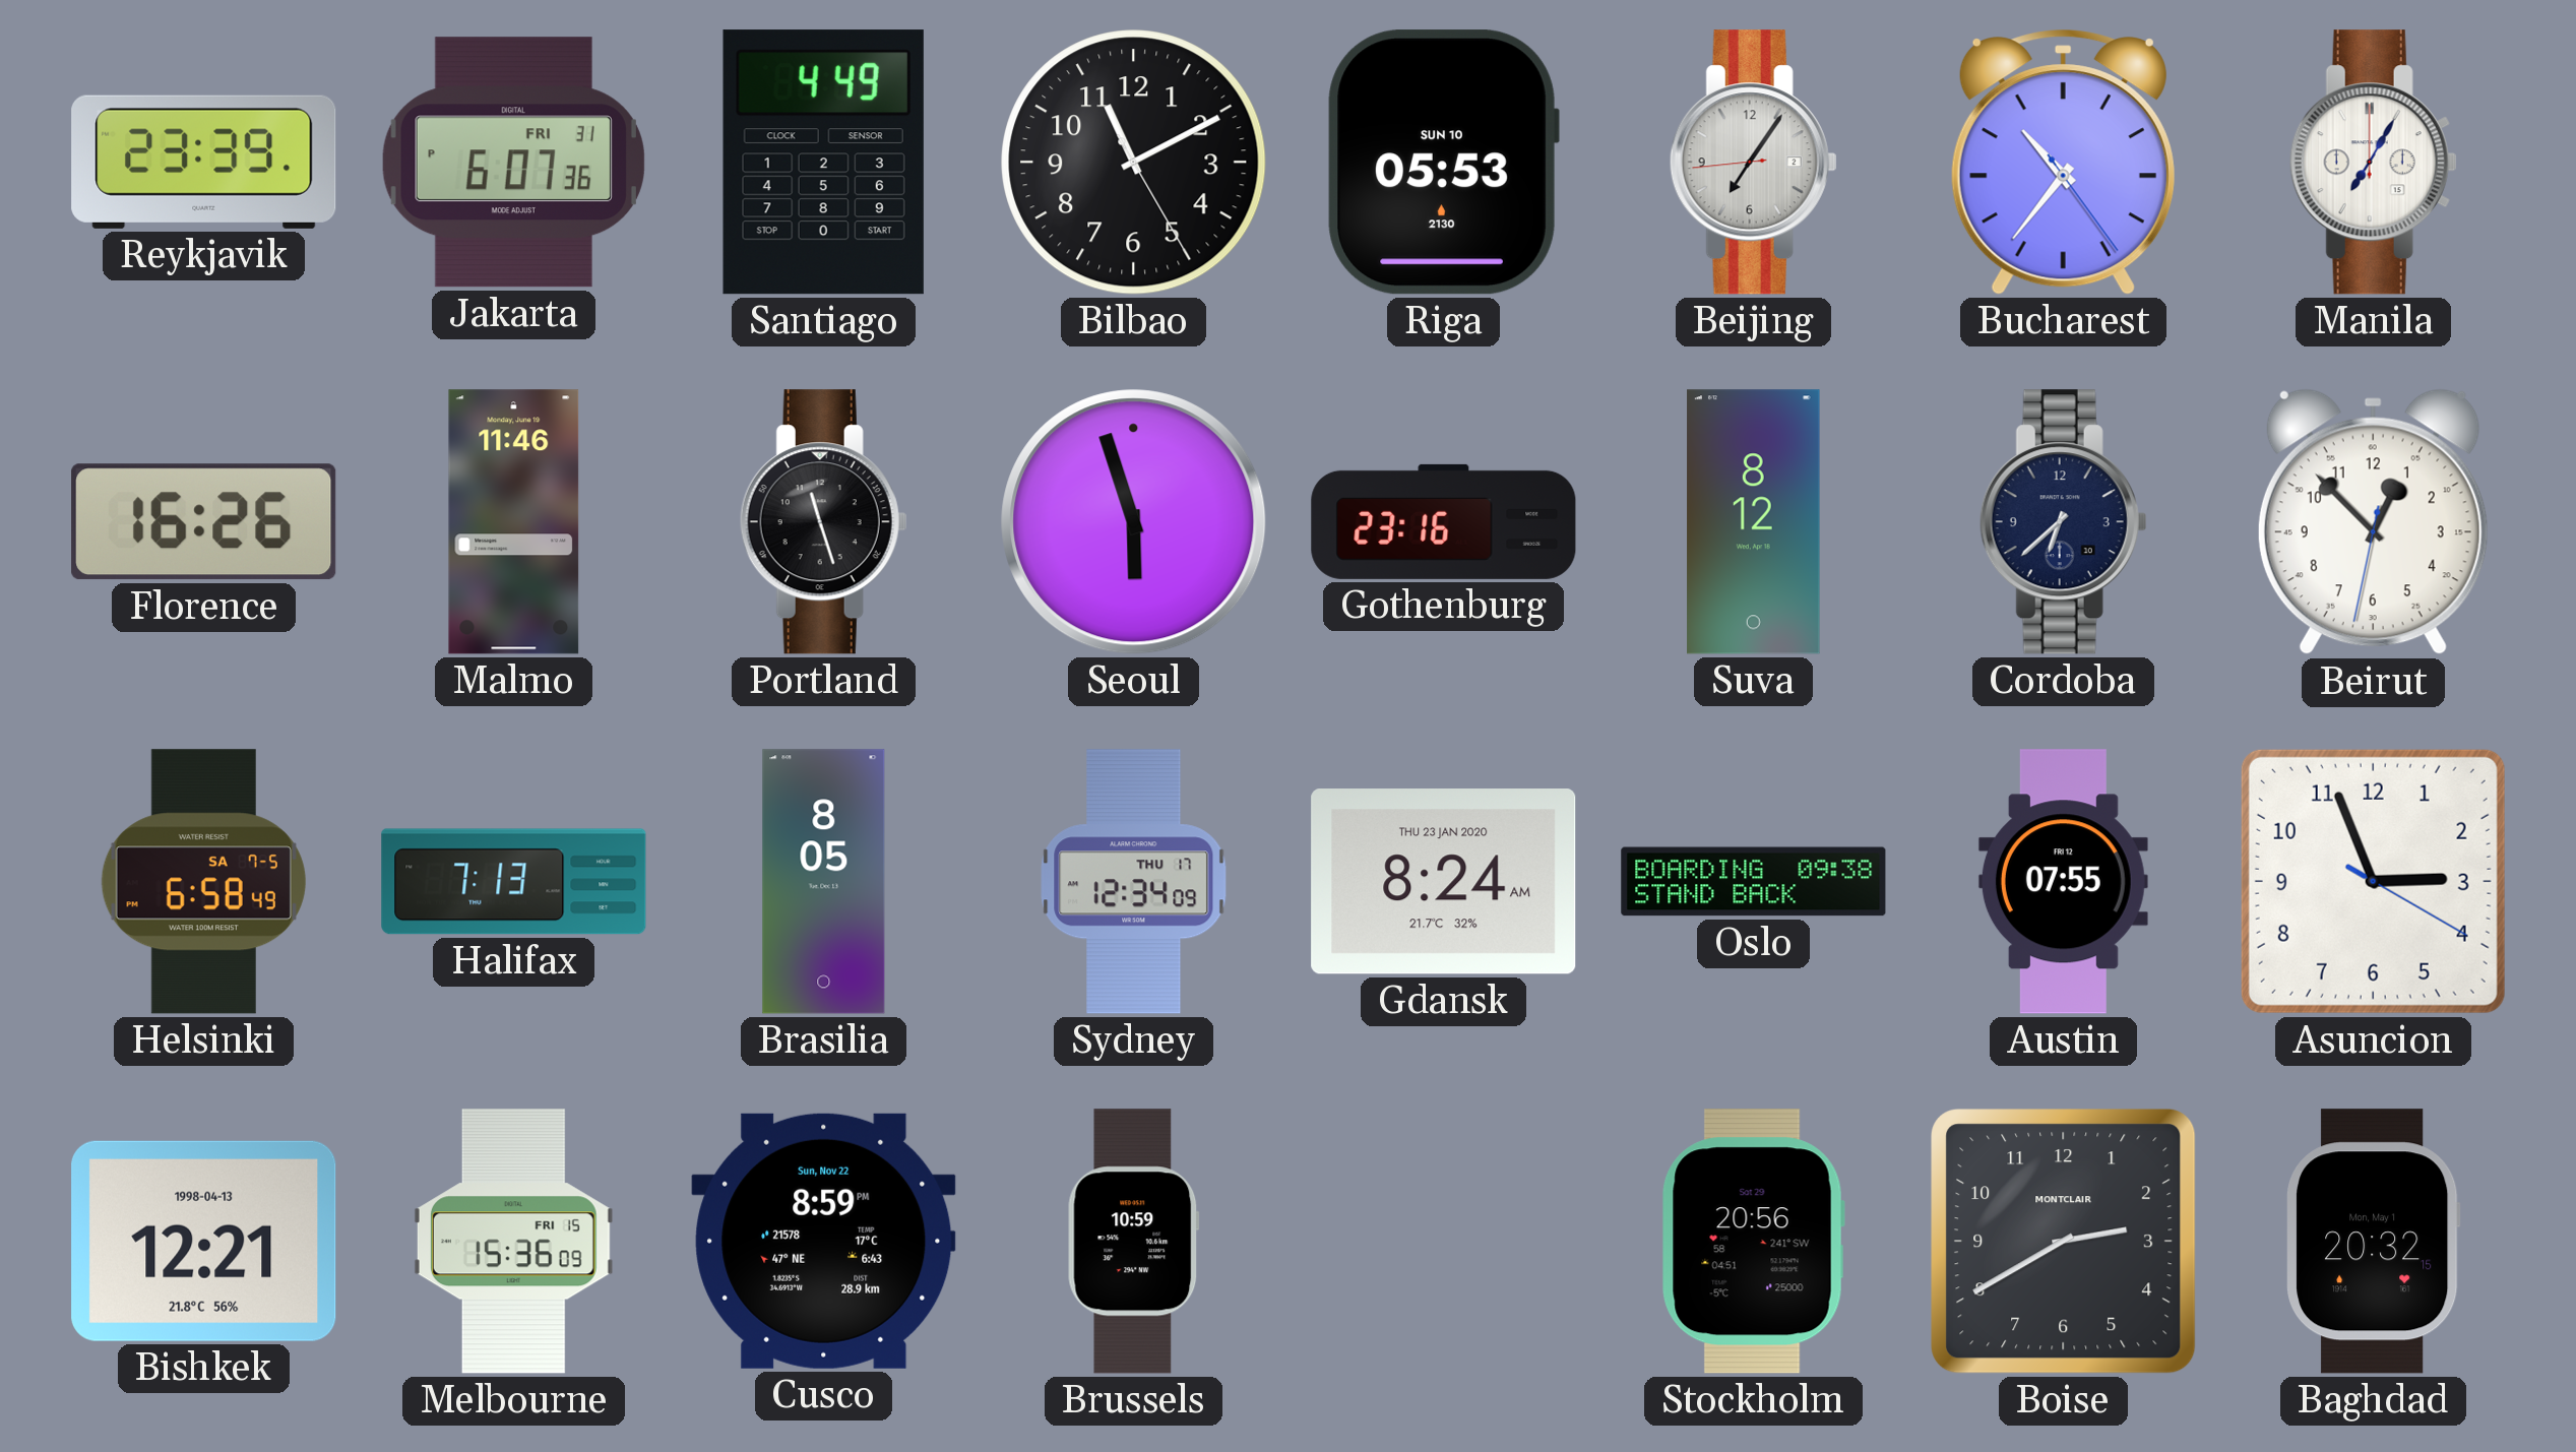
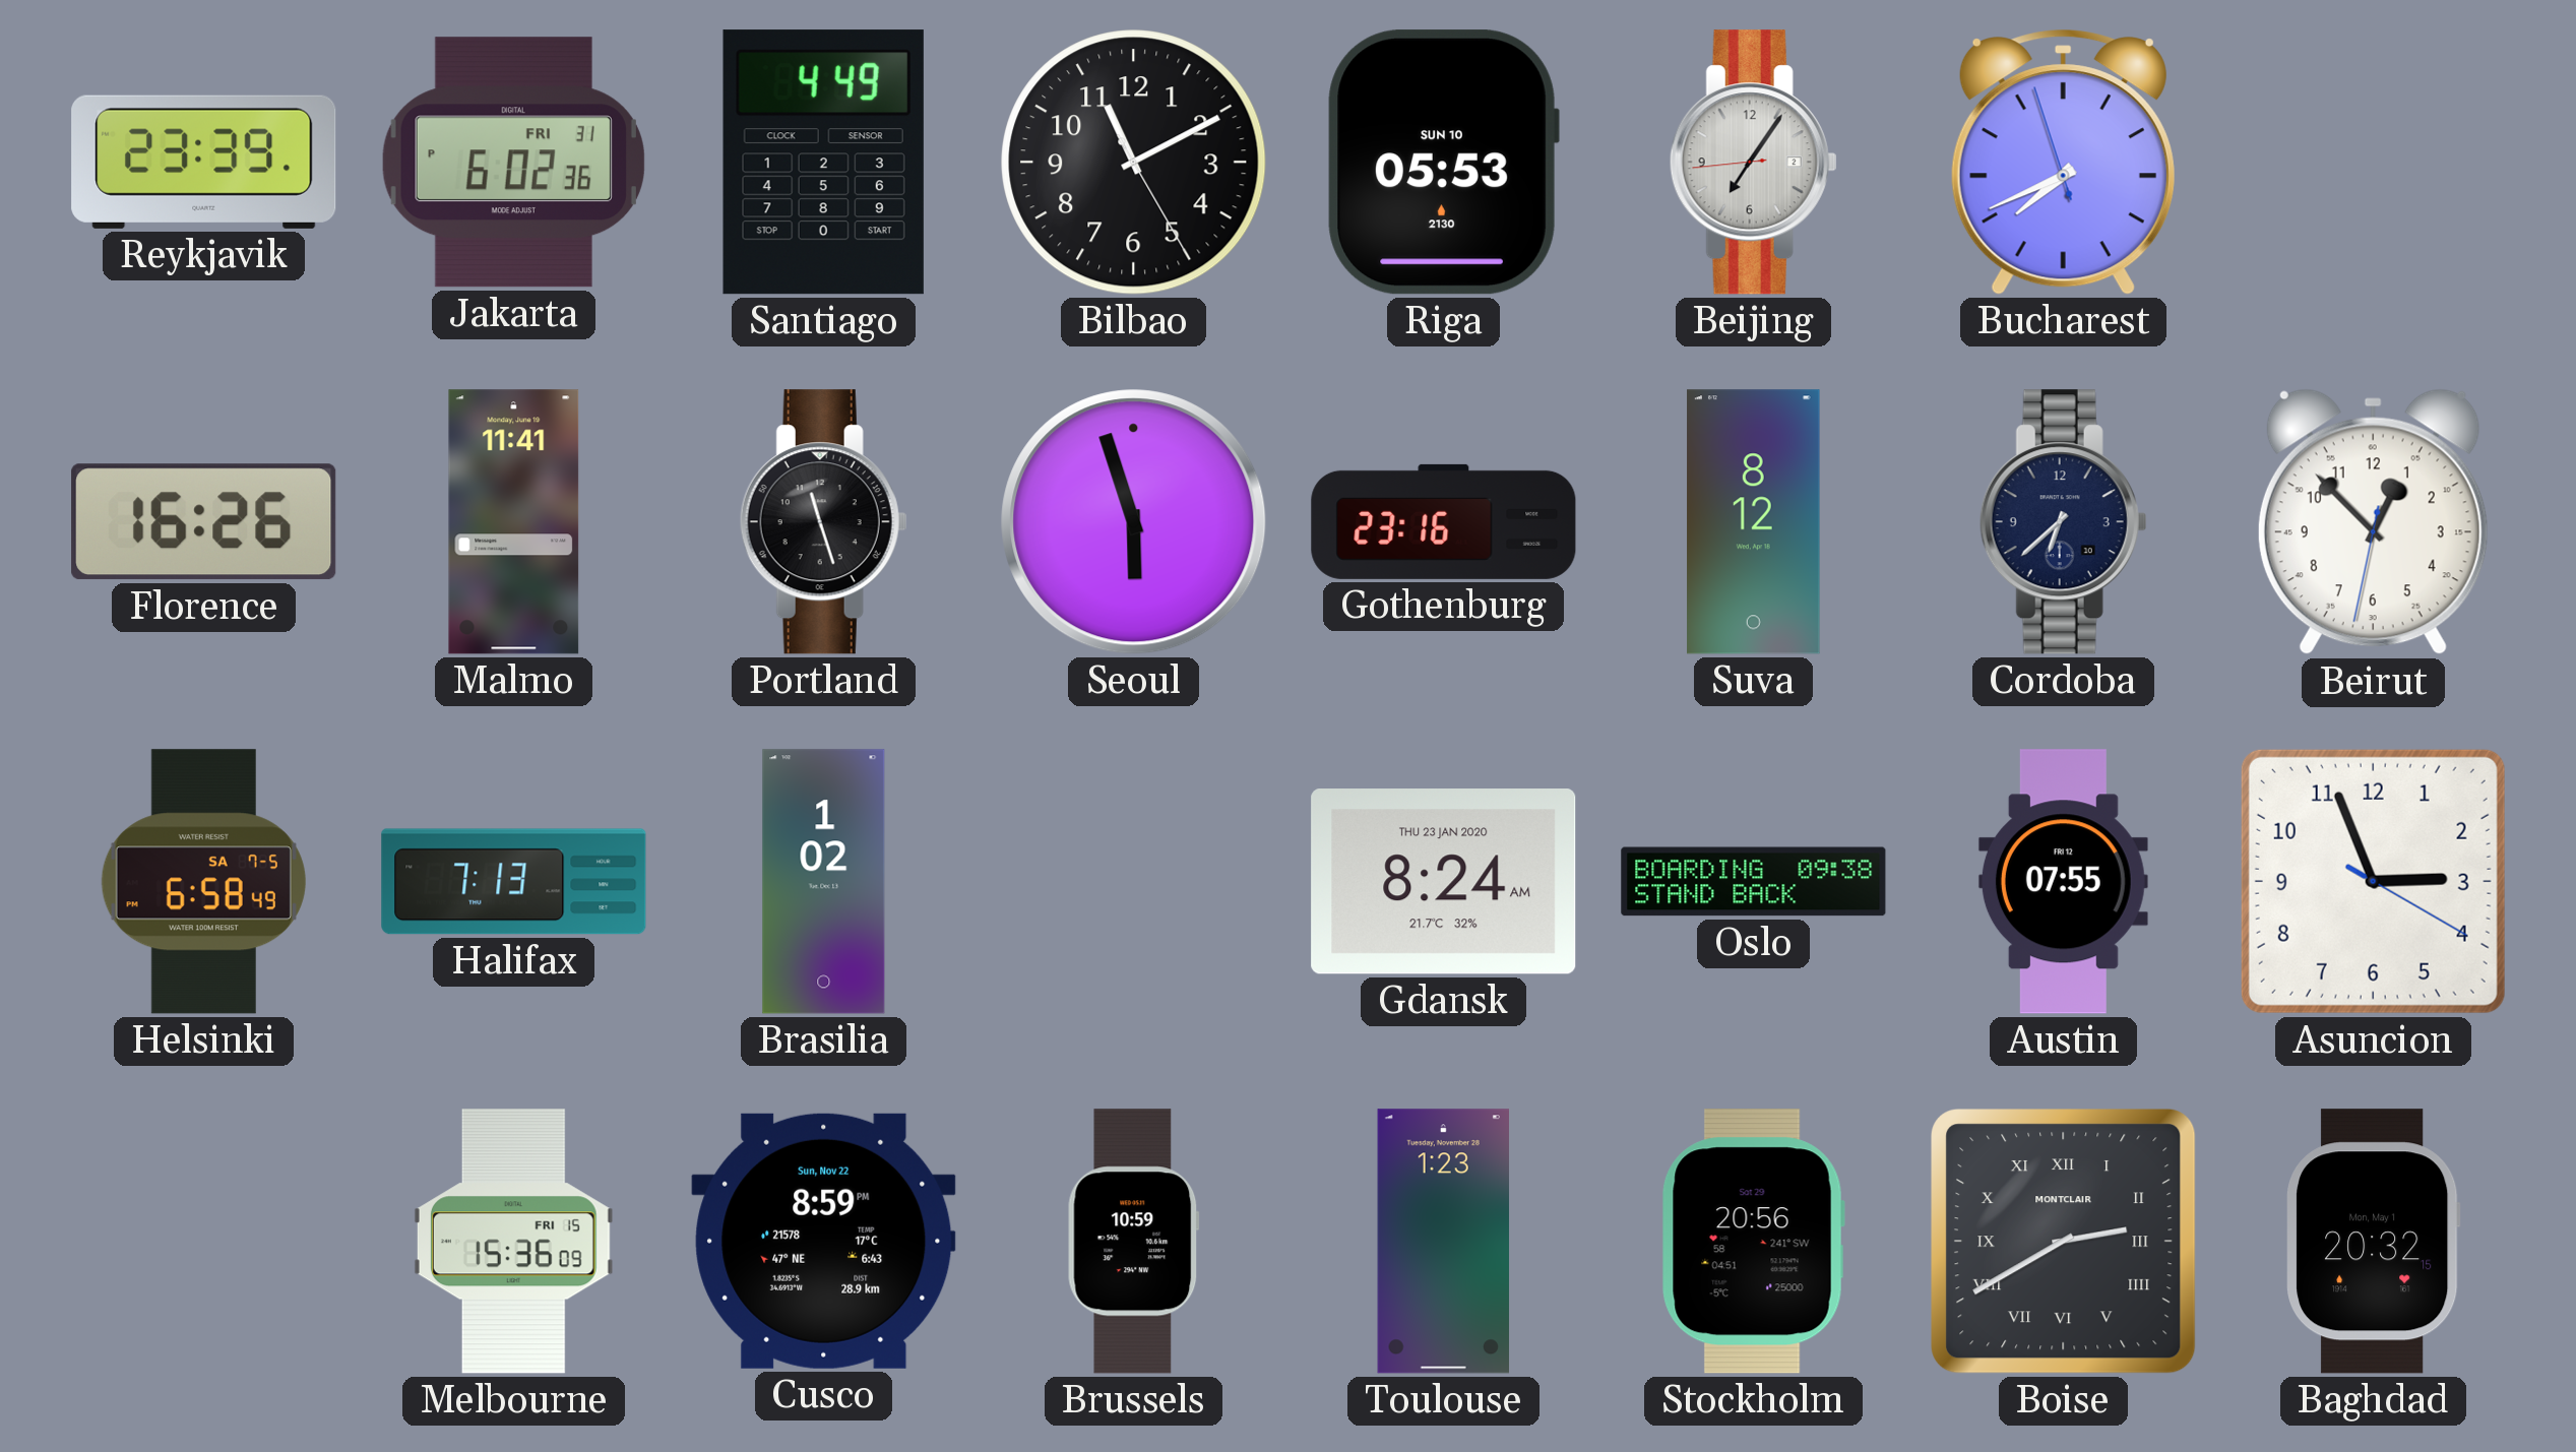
Jakarta: 6:07 -> 6:02
Bucharest: 10:36 -> 7:40
Manila: 7:05 -> none
Malmo: 11:46 -> 11:41
Brasilia: 8:05 -> 1:02
Sydney: 12:34 -> none
Bishkek: 12:21 -> none
Toulouse: none -> 1:23
Boise numerals: Arabic -> Roman
